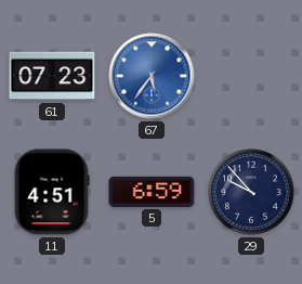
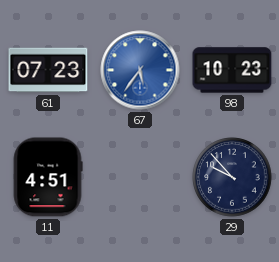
98: none -> 10:23
5: 6:59 -> none
